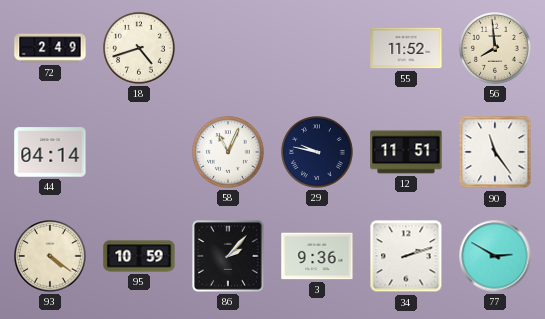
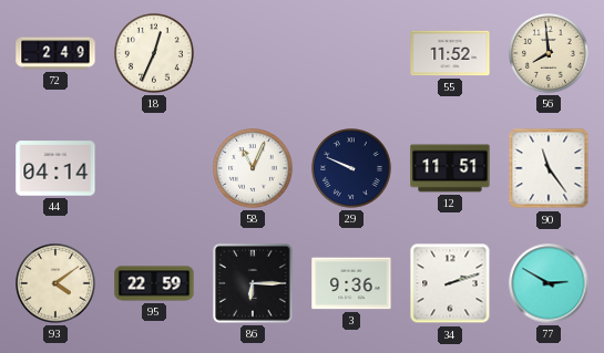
18: 4:42 -> 12:34
29: 9:47 -> 9:49
93: 4:21 -> 4:09
95: 10:59 -> 22:59
86: 2:07 -> 6:15
